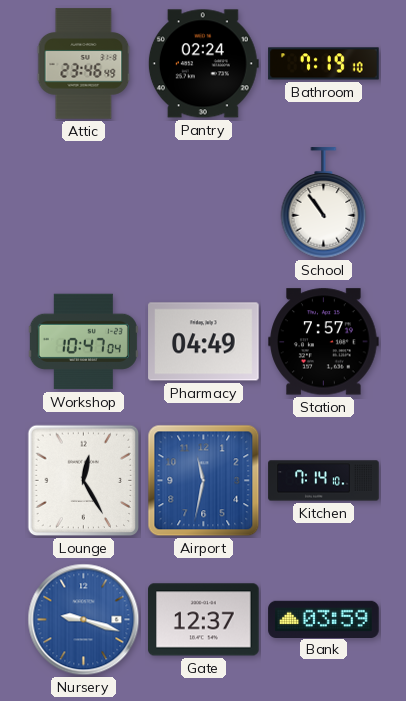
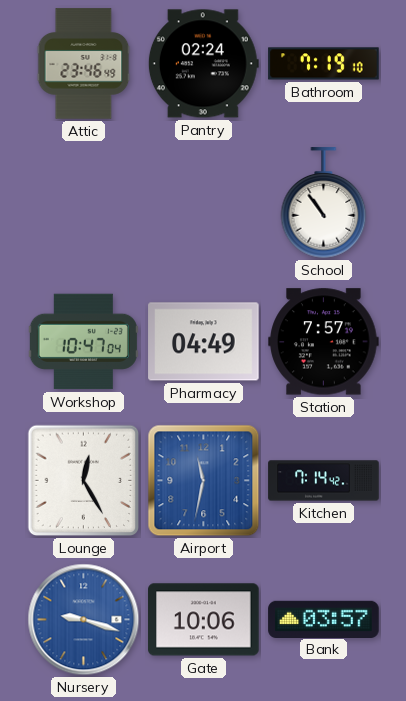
Kitchen: 7:14:10 -> 7:14:42
Gate: 12:37 -> 10:06
Bank: 03:59 -> 03:57
